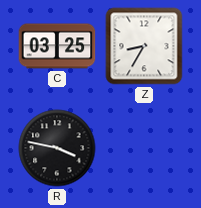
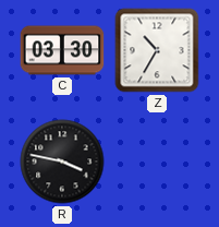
C: 03:25 -> 03:30
Z: 8:35 -> 10:35
